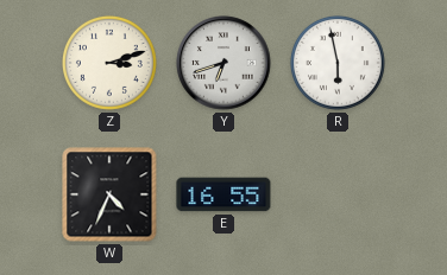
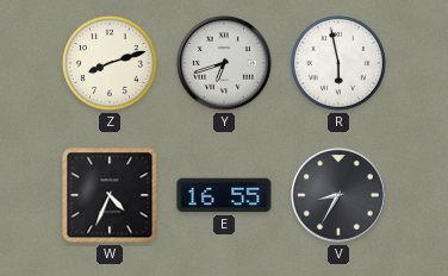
Z: 3:12 -> 8:12
V: none -> 8:35
